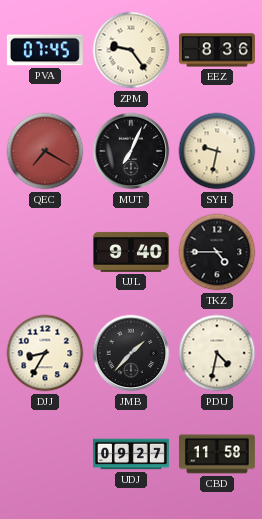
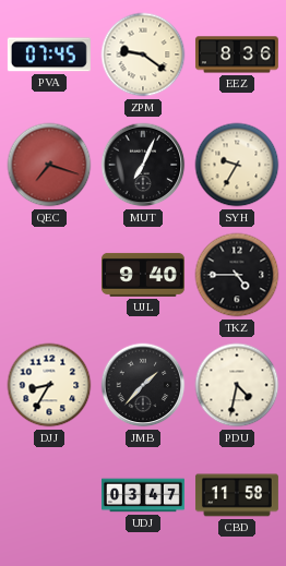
ZPM: 9:24 -> 9:21
QEC: 7:20 -> 7:18
SYH: 9:32 -> 9:35
UDJ: 09:27 -> 03:47
